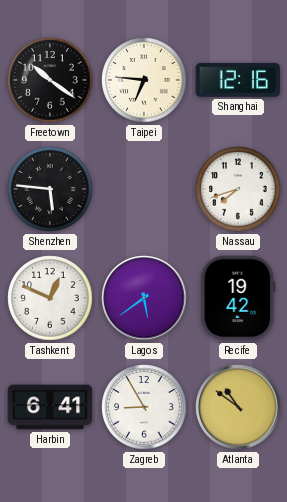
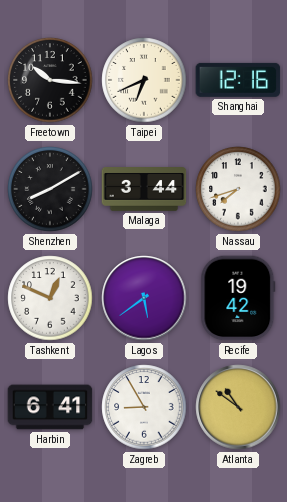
Freetown: 10:21 -> 10:16
Taipei: 6:46 -> 6:41
Shenzhen: 5:46 -> 8:10
Malaga: none -> 3:44
